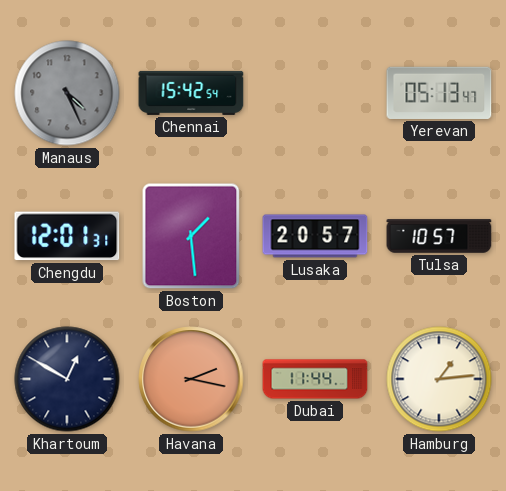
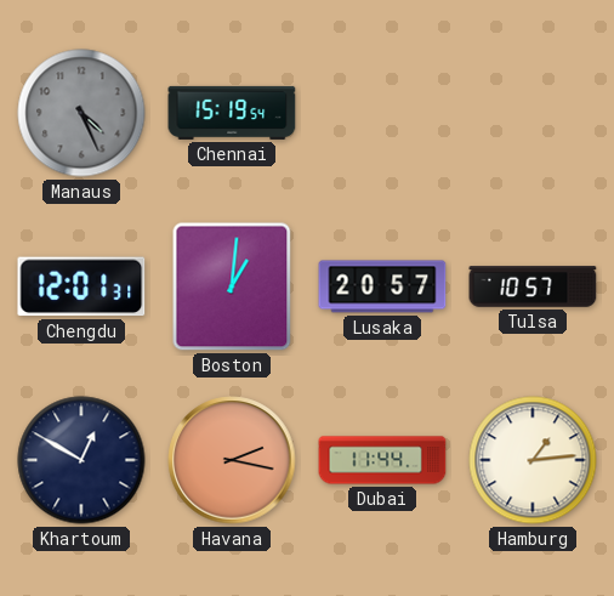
Chennai: 15:42 -> 15:19
Yerevan: 05:13 -> none
Boston: 1:29 -> 1:01
